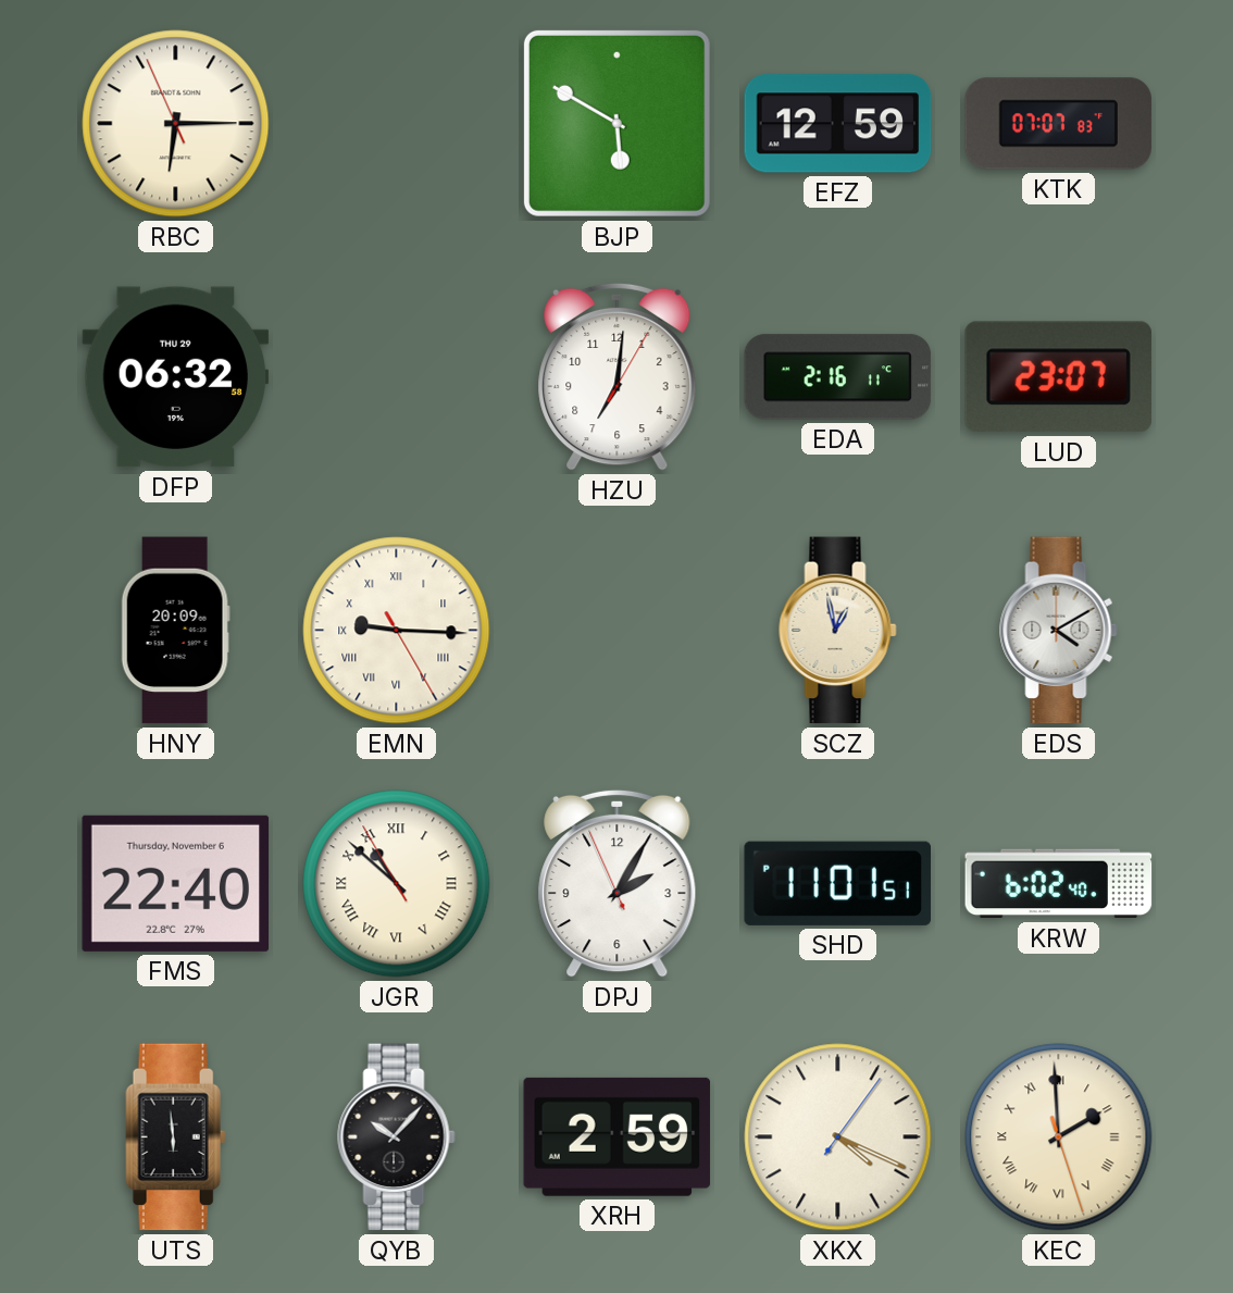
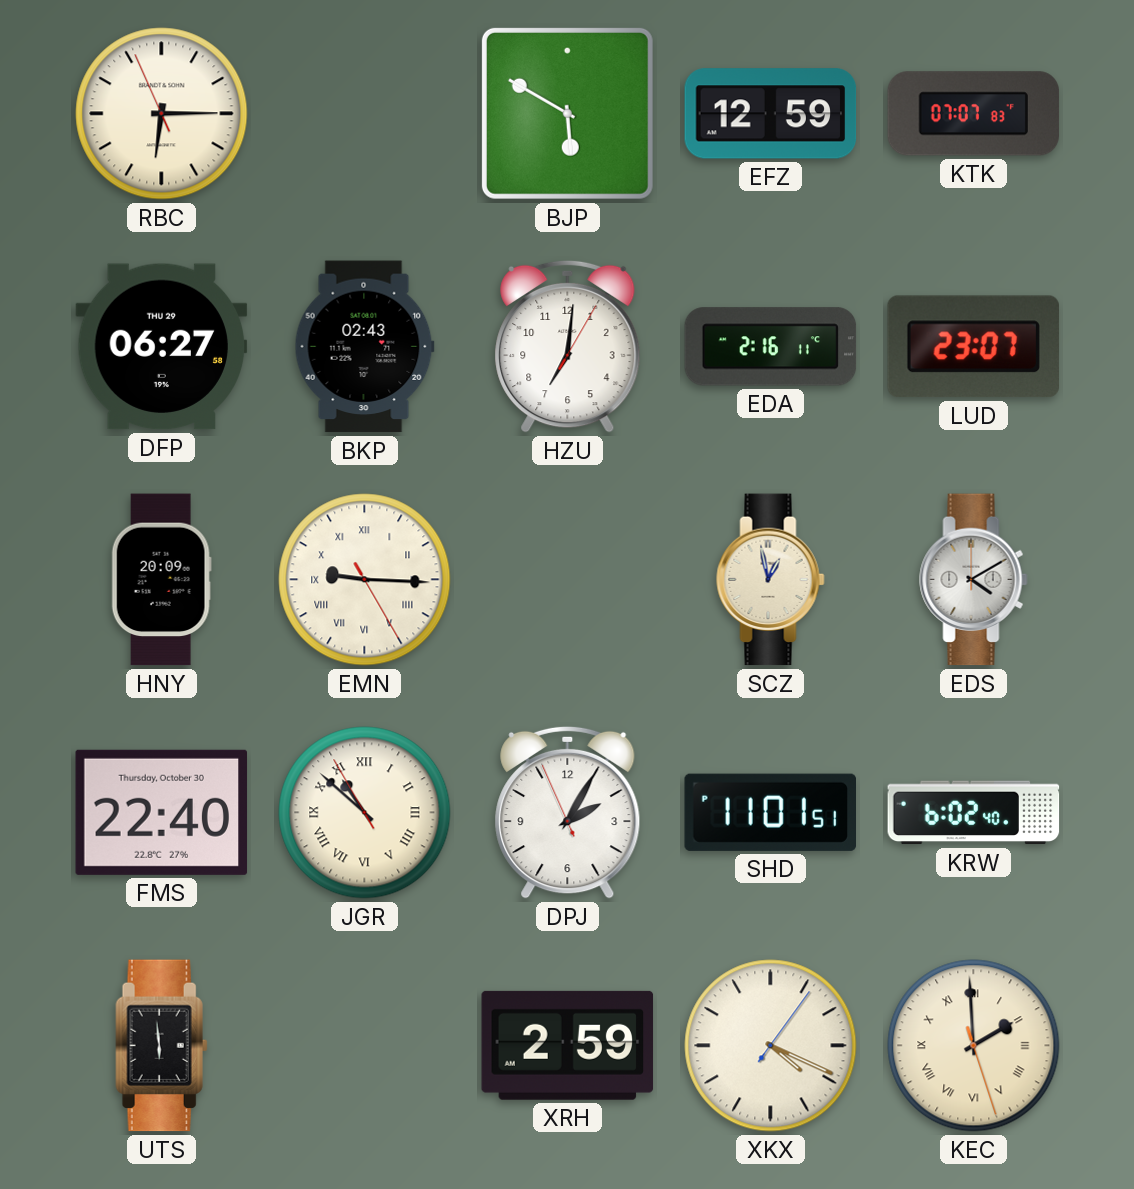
DFP: 06:32 -> 06:27
BKP: none -> 02:43
FMS date: Thursday, November 6 -> Thursday, October 30
QYB: 10:07 -> none
